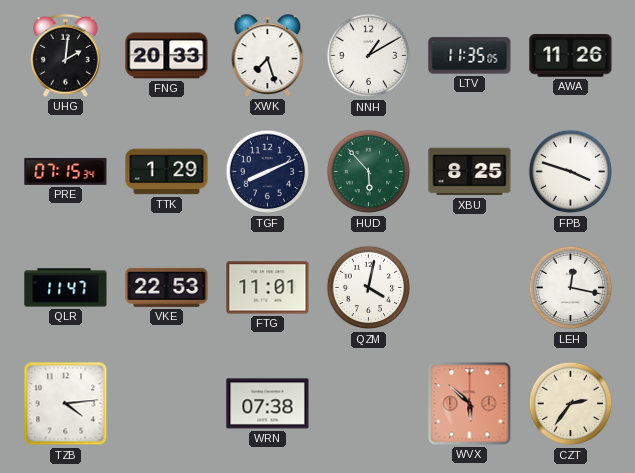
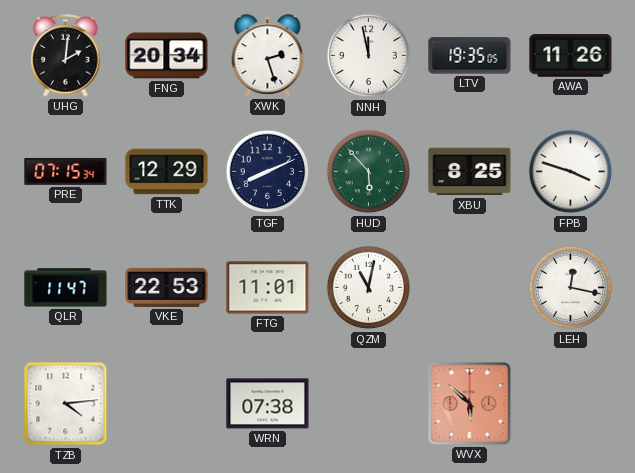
FNG: 20:33 -> 20:34
XWK: 7:27 -> 2:27
NNH: 1:10 -> 11:58
LTV: 11:35 -> 19:35
TTK: 1:29 -> 12:29
QZM: 4:02 -> 11:02
CZT: 2:36 -> none
